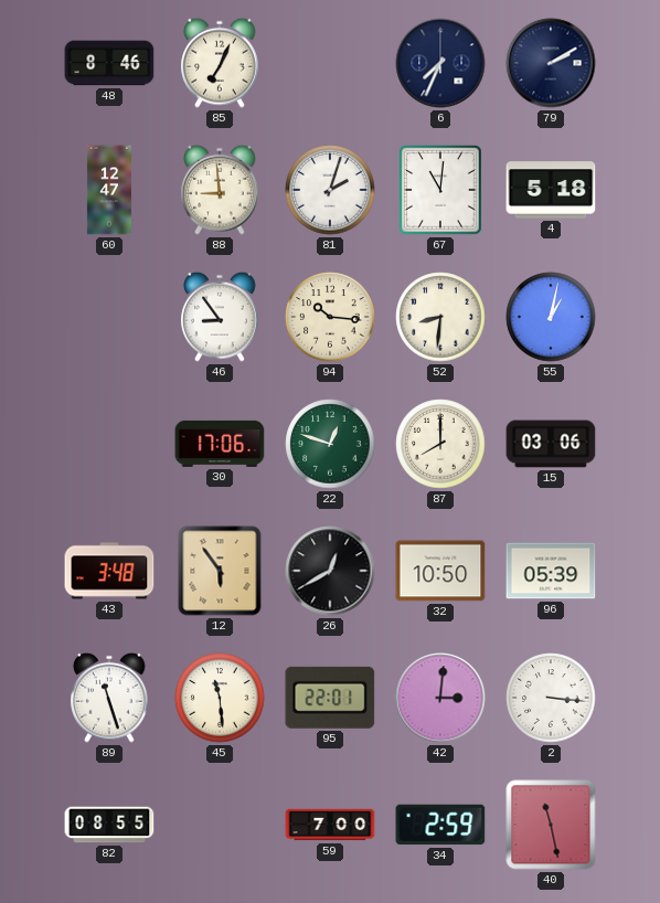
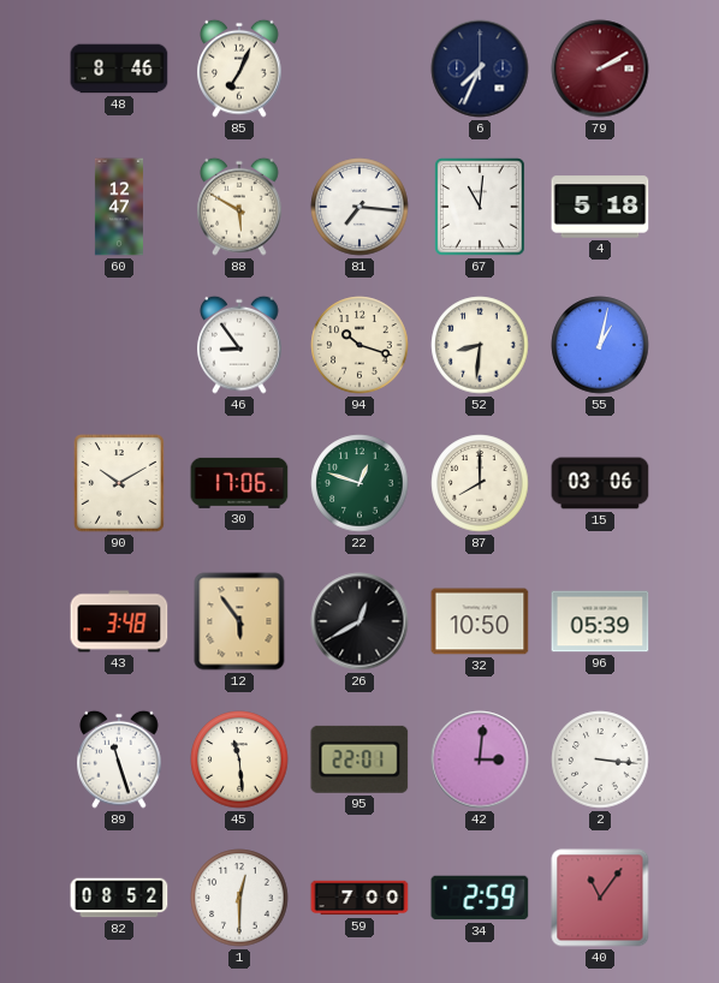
79 dial: navy -> burgundy
88: 8:59 -> 5:50
81: 2:03 -> 7:16
94: 10:16 -> 10:18
90: none -> 10:10
82: 08:55 -> 08:52
1: none -> 12:30
40: 11:28 -> 11:06
